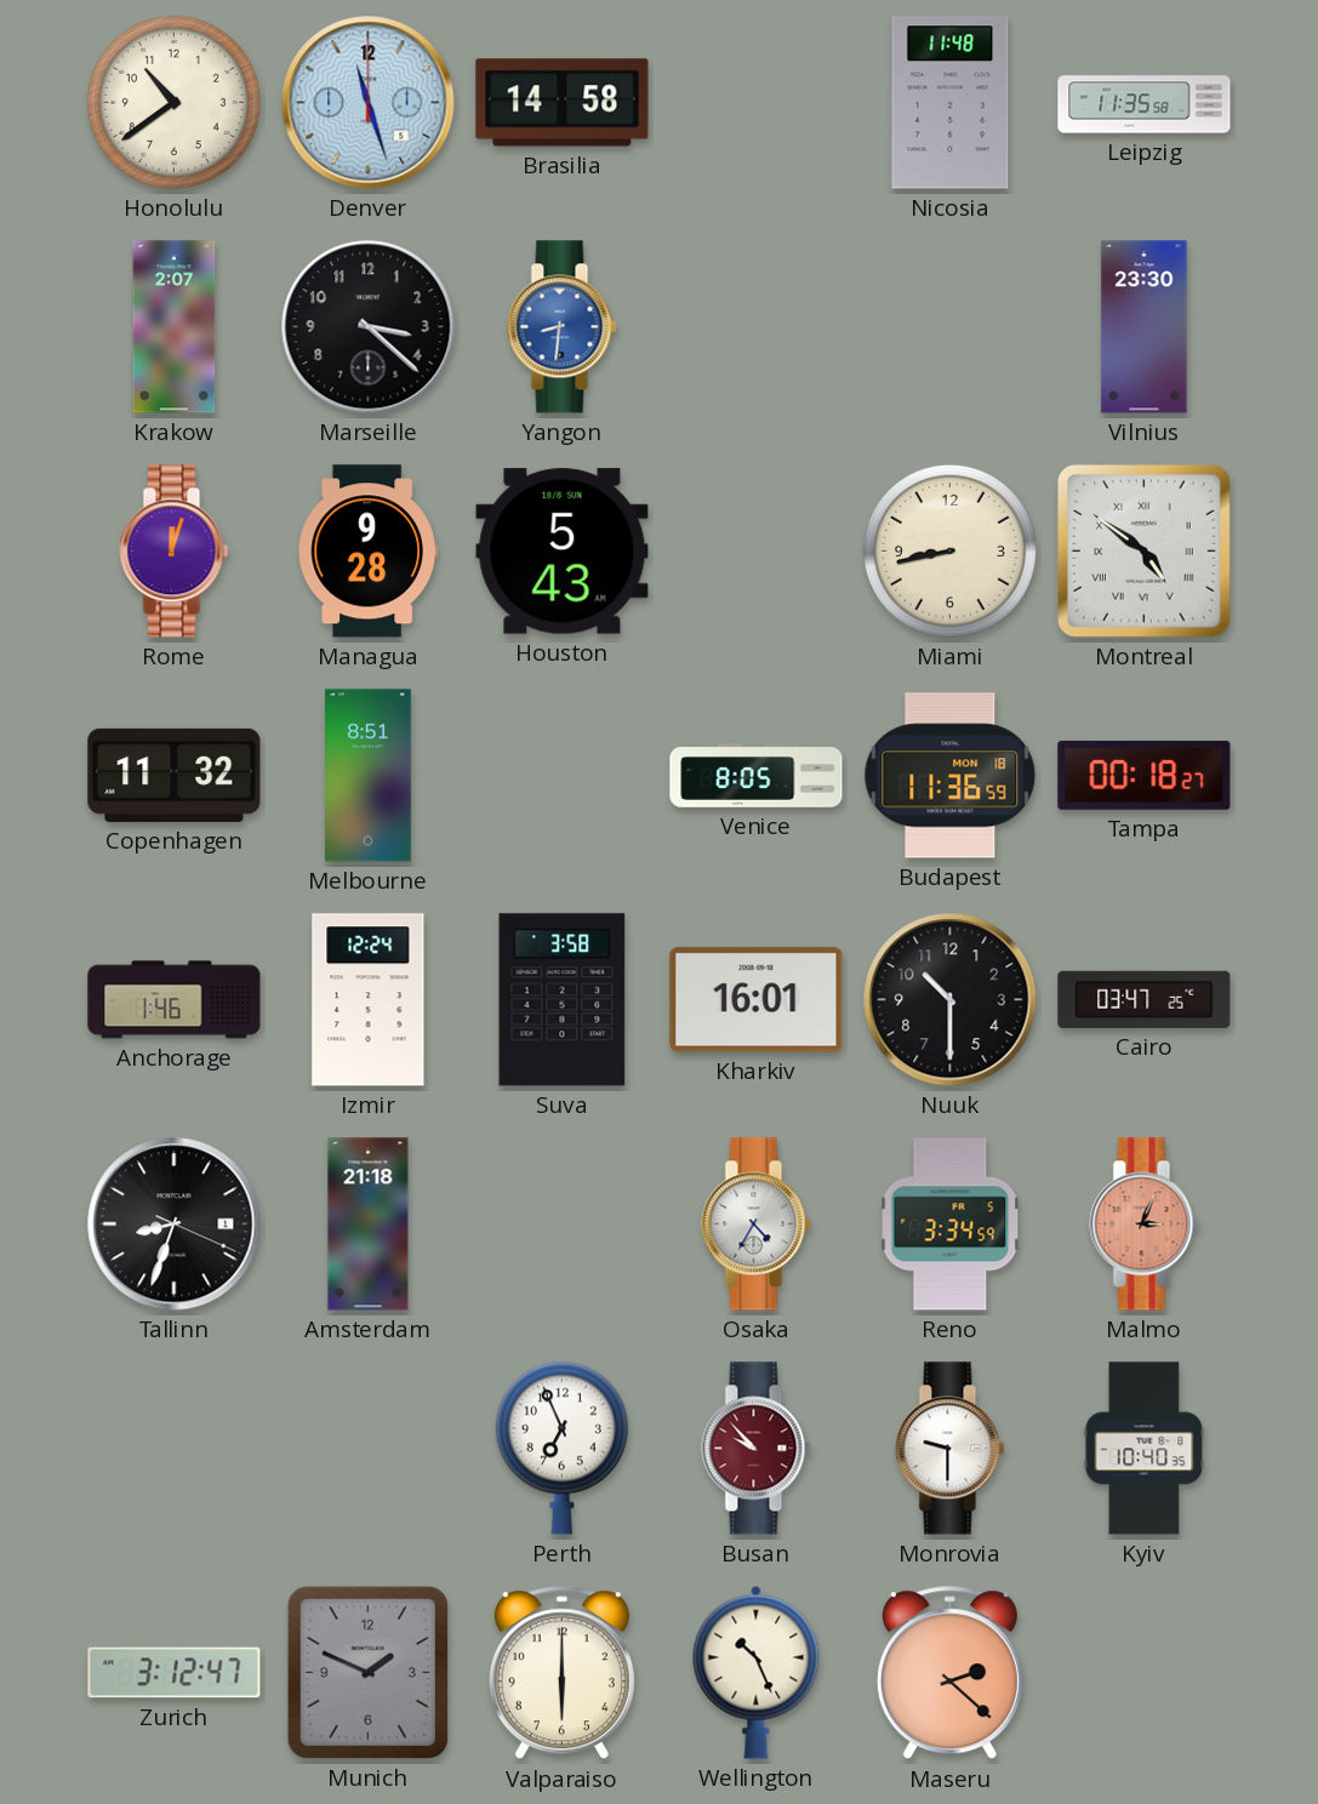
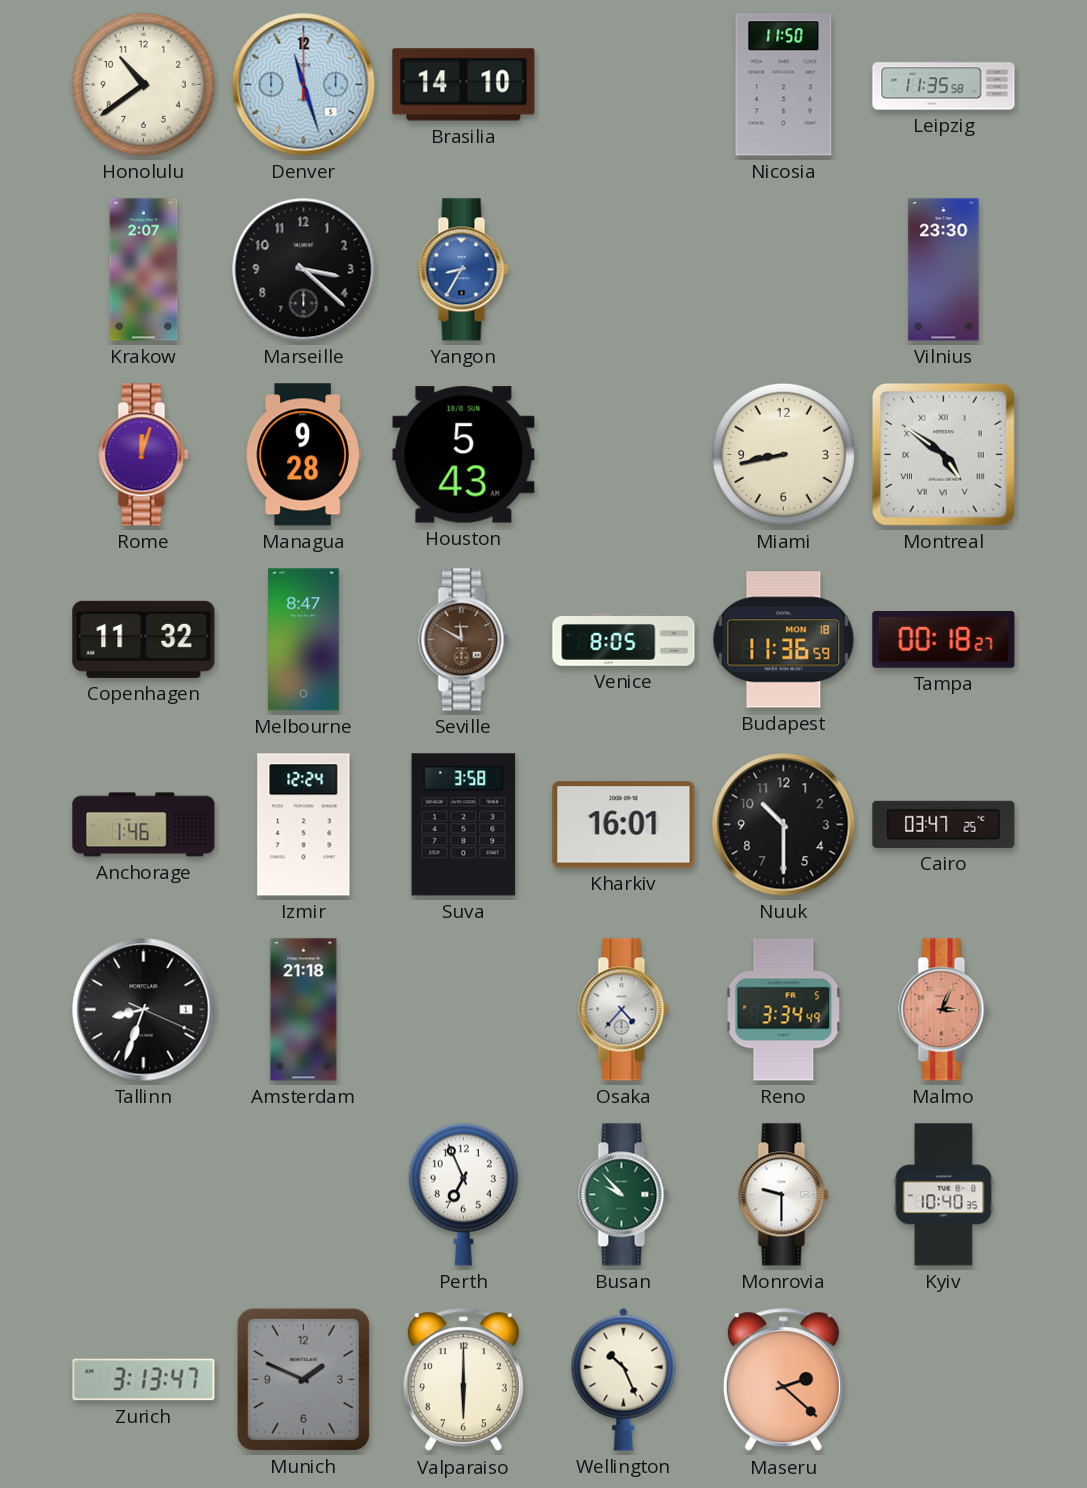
Brasilia: 14:58 -> 14:10
Nicosia: 11:48 -> 11:50
Yangon: 8:31 -> 8:35
Melbourne: 8:51 -> 8:47
Seville: none -> 11:50
Osaka: 4:35 -> 4:37
Reno: 3:34:59 -> 3:34:49
Busan dial: burgundy -> green
Zurich: 3:12 -> 3:13
